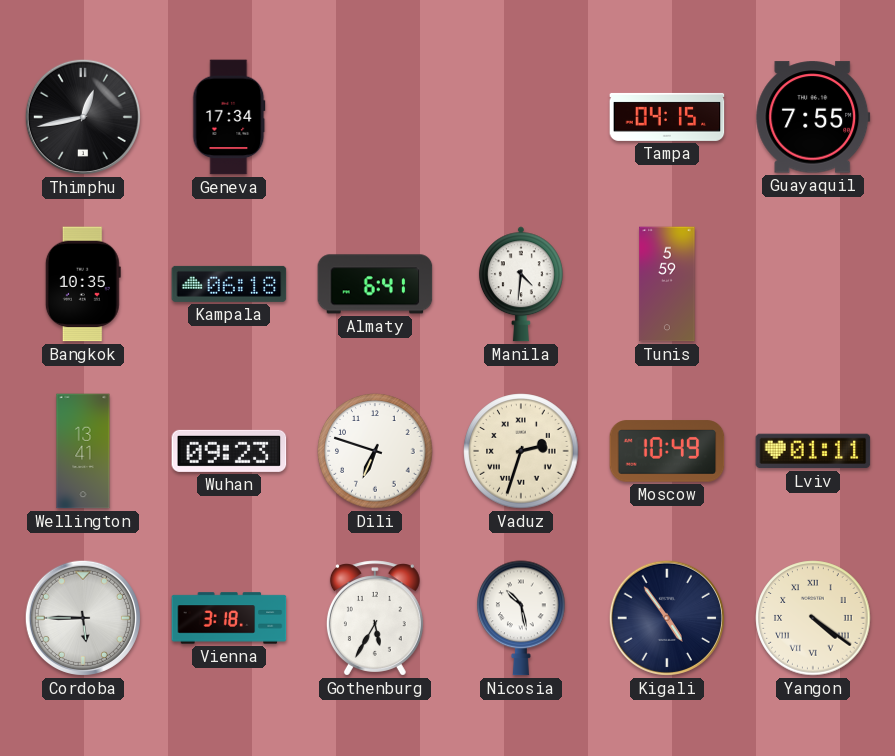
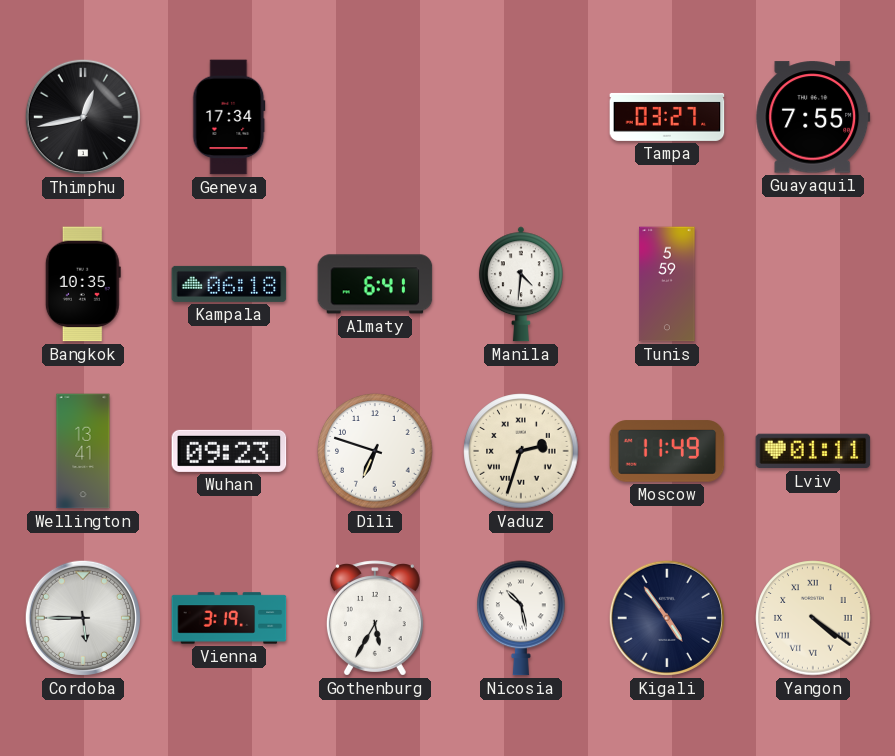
Tampa: 04:15 -> 03:27
Moscow: 10:49 -> 11:49
Vienna: 3:18 -> 3:19
